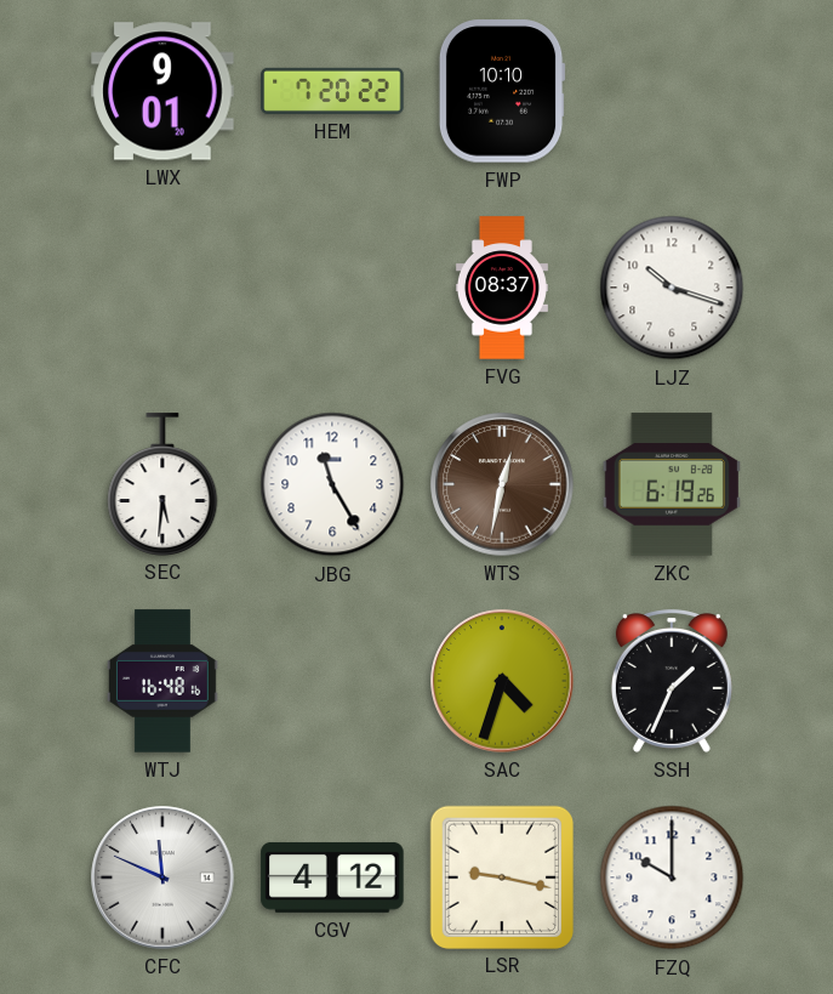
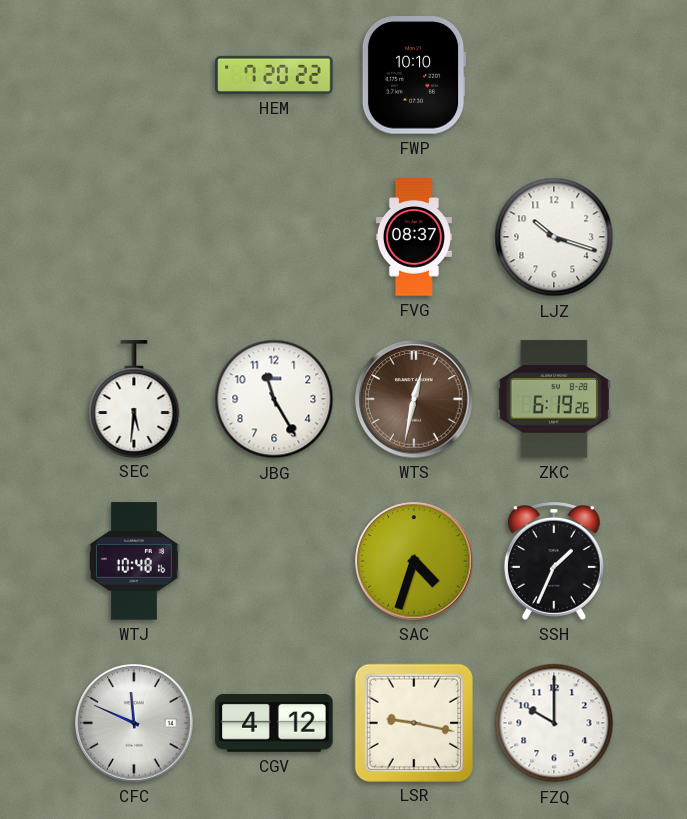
LWX: 9:01 -> none
WTJ: 16:48 -> 10:48
